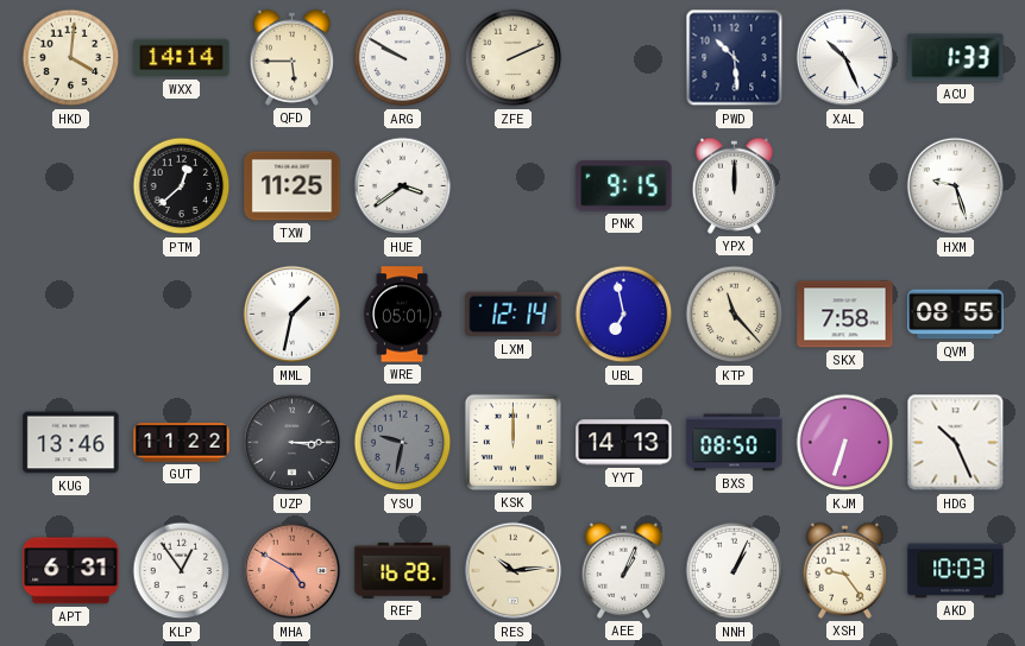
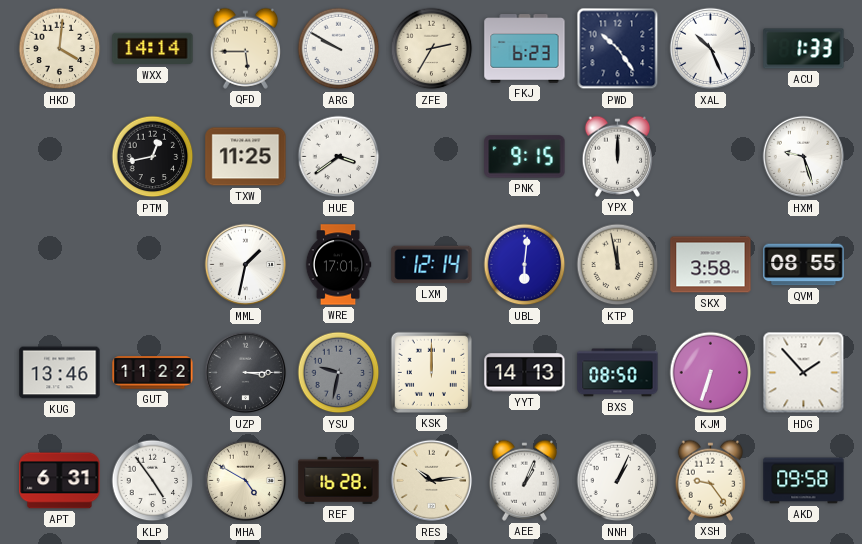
ZFE: 2:11 -> 2:35
FKJ: none -> 6:23
PWD: 10:29 -> 10:24
PTM: 12:38 -> 12:43
WRE: 05:01 -> 17:01
UBL: 6:58 -> 6:01
KTP: 11:23 -> 11:58
SKX: 7:58 -> 3:58
HDG: 10:26 -> 1:53
KLP: 12:54 -> 4:54
MHA dial: salmon -> cream
AKD: 10:03 -> 09:58
